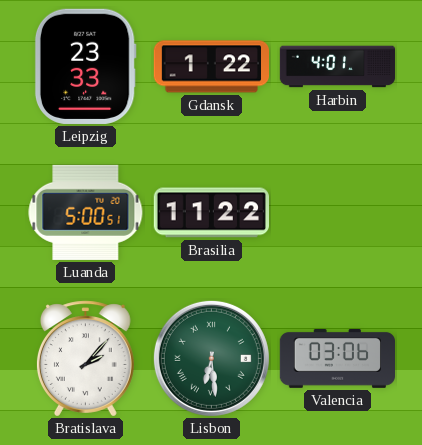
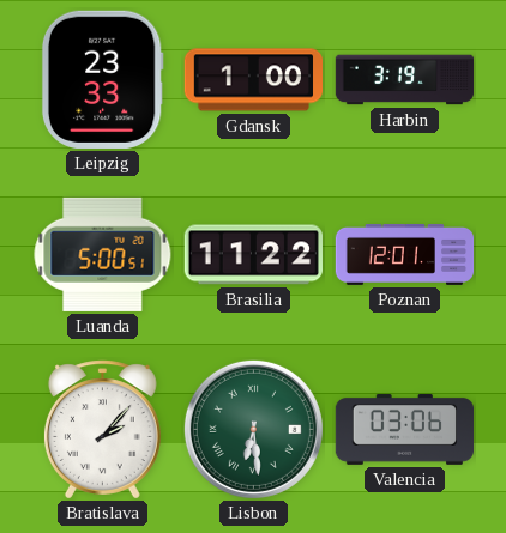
Gdansk: 1:22 -> 1:00
Harbin: 4:01 -> 3:19
Poznan: none -> 12:01
